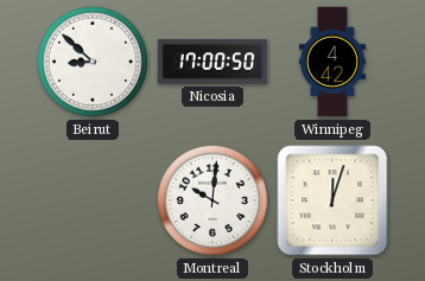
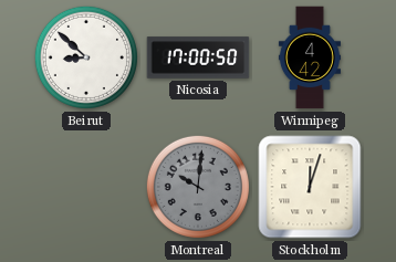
Montreal dial: white -> grey
